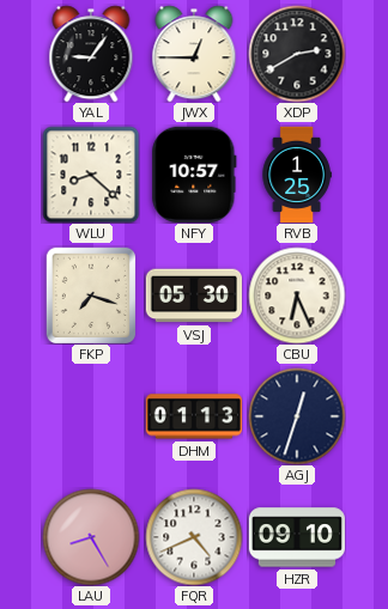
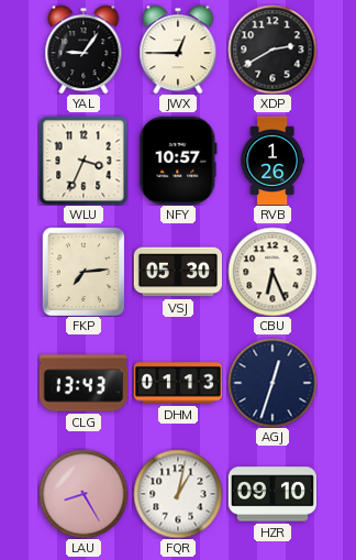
WLU: 8:22 -> 3:34
RVB: 1:25 -> 1:26
FKP: 7:18 -> 7:14
CLG: none -> 13:43
FQR: 4:41 -> 1:02
